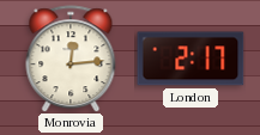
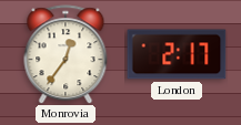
Monrovia: 12:14 -> 12:36
